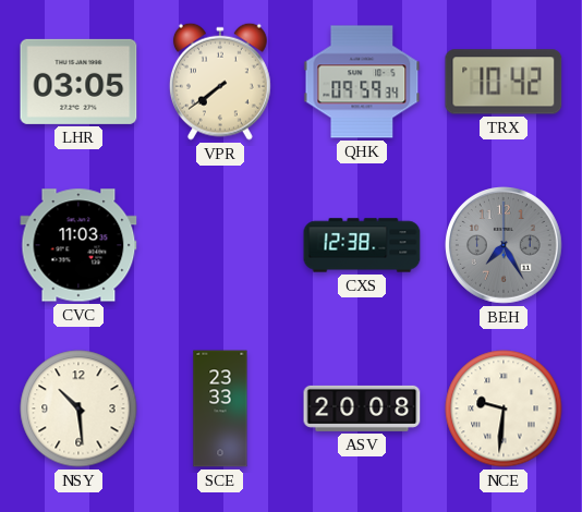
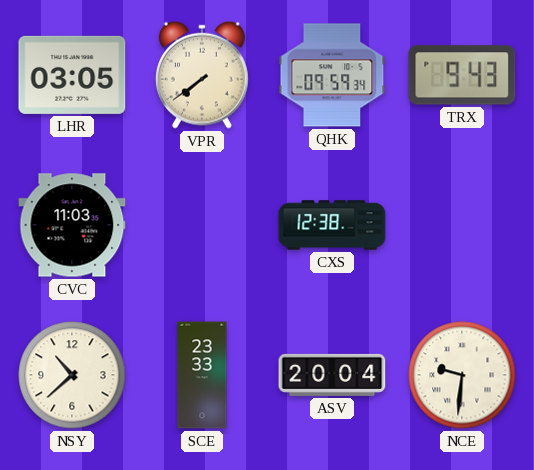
TRX: 10:42 -> 9:43
BEH: 7:25 -> none
NSY: 10:29 -> 10:38
ASV: 20:08 -> 20:04
